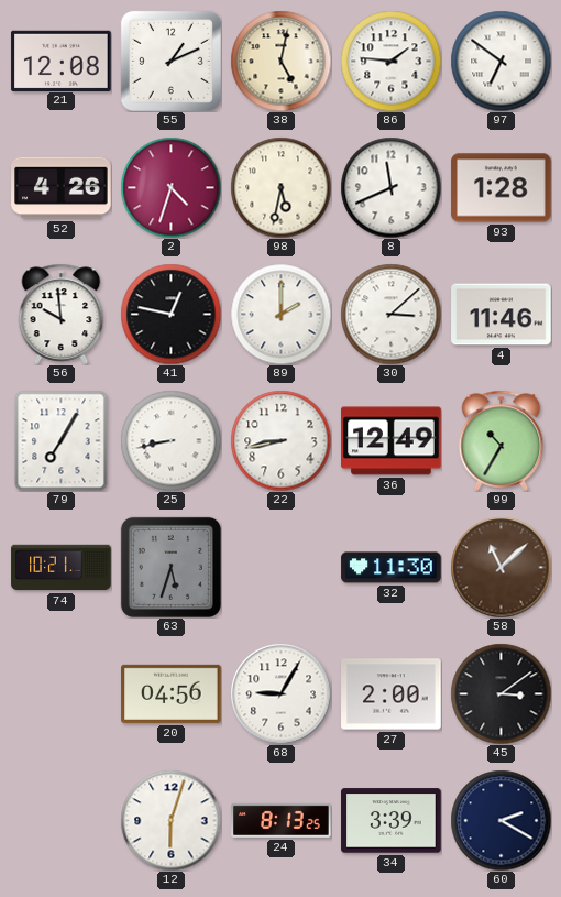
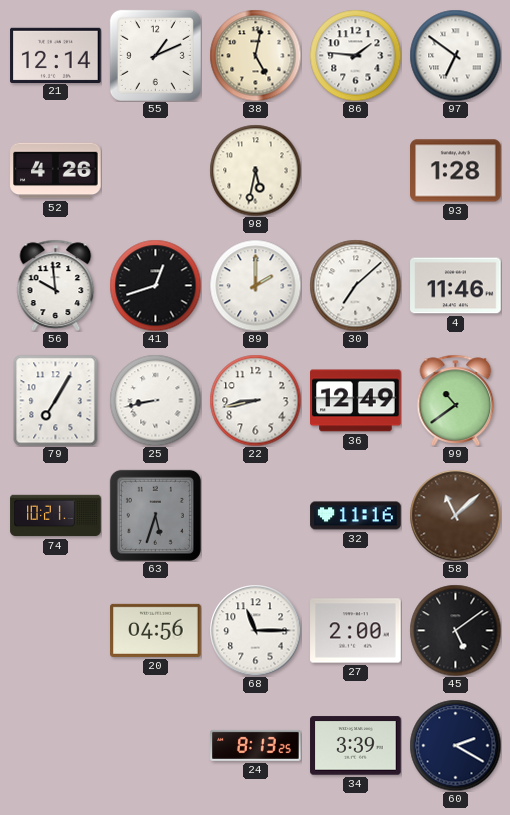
21: 12:08 -> 12:14
2: 4:33 -> none
8: 11:41 -> none
41: 12:47 -> 12:42
30: 3:08 -> 7:08
99: 10:35 -> 10:39
32: 11:30 -> 11:16
68: 9:05 -> 11:15
45: 3:09 -> 5:09
12: 6:03 -> none
